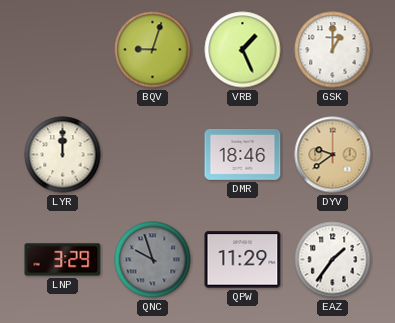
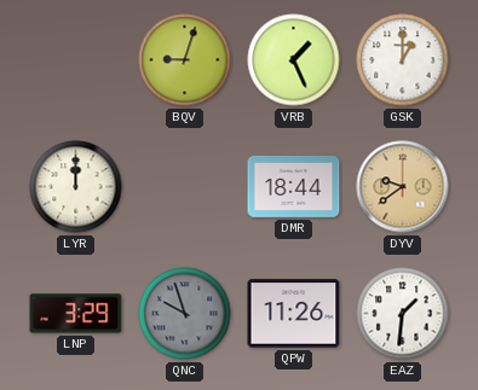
DMR: 18:46 -> 18:44
QPW: 11:29 -> 11:26
EAZ: 1:36 -> 1:31
